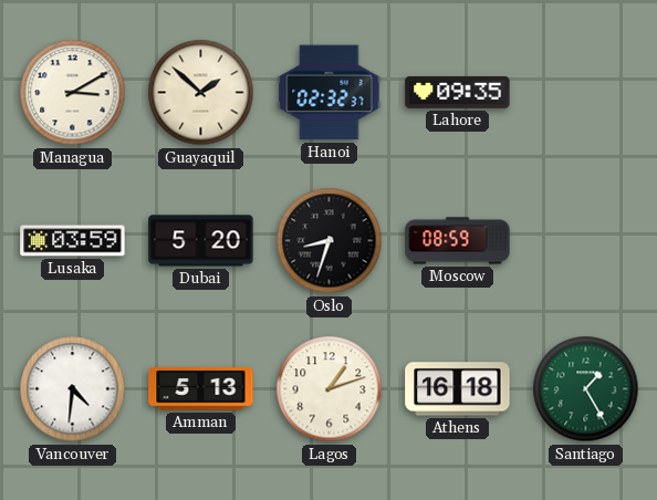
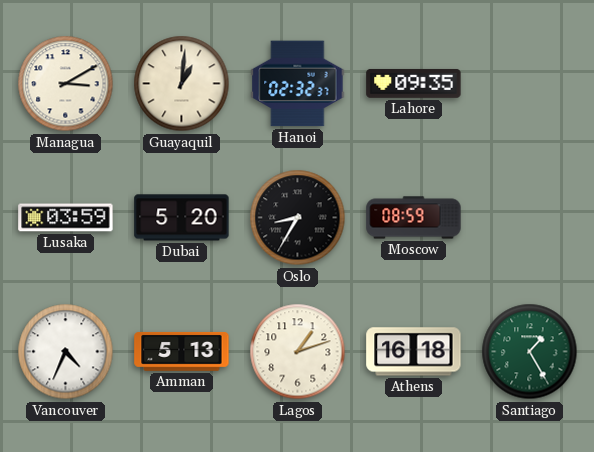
Guayaquil: 1:52 -> 1:01
Oslo: 8:33 -> 8:35
Vancouver: 4:31 -> 4:34
